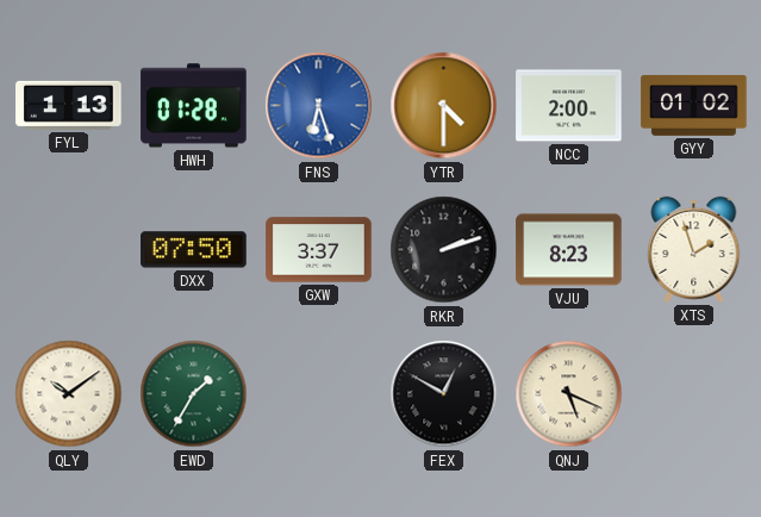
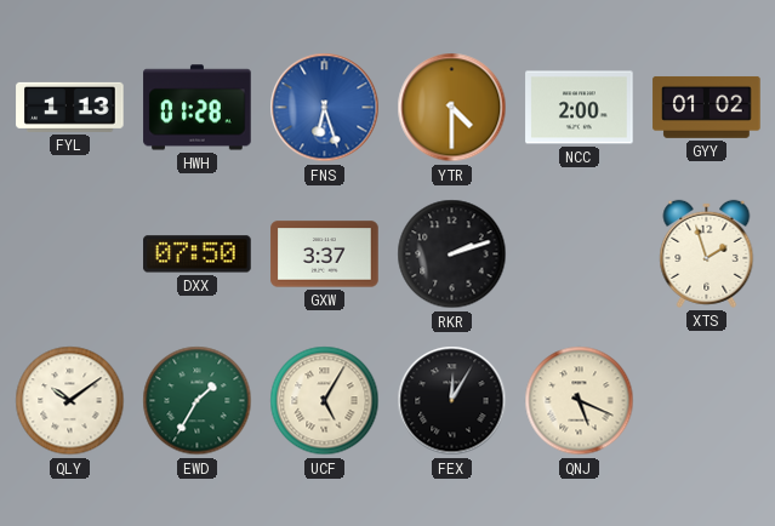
VJU: 8:23 -> none
UCF: none -> 5:05
FEX: 12:50 -> 12:05
